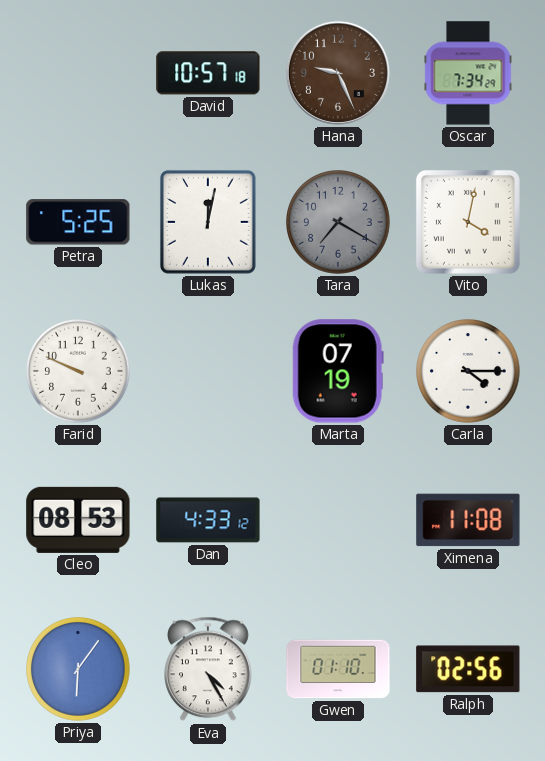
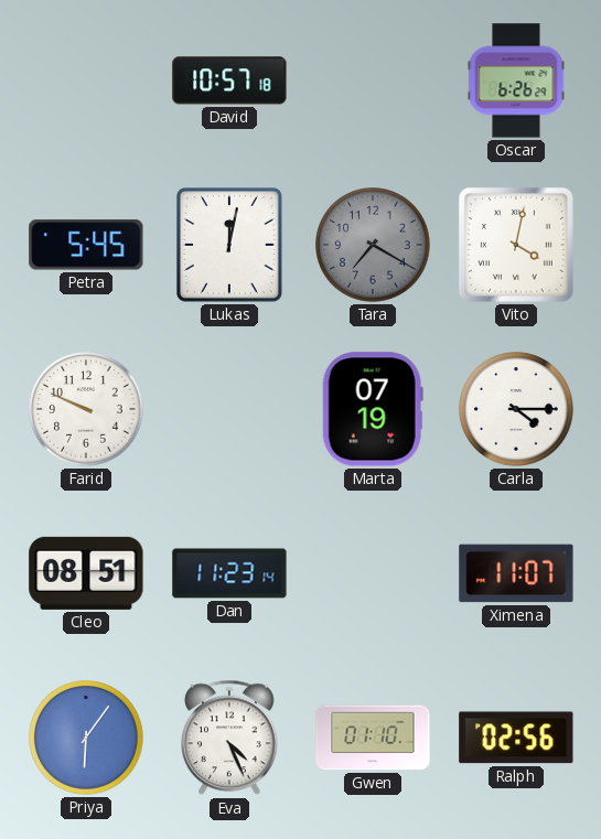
Hana: 9:26 -> none
Oscar: 7:34 -> 6:26
Petra: 5:25 -> 5:45
Cleo: 08:53 -> 08:51
Dan: 4:33 -> 11:23
Ximena: 11:08 -> 11:07
Eva: 4:25 -> 4:26
